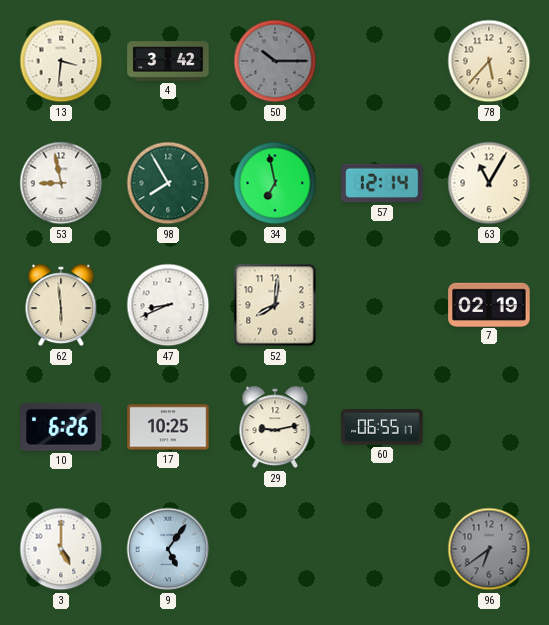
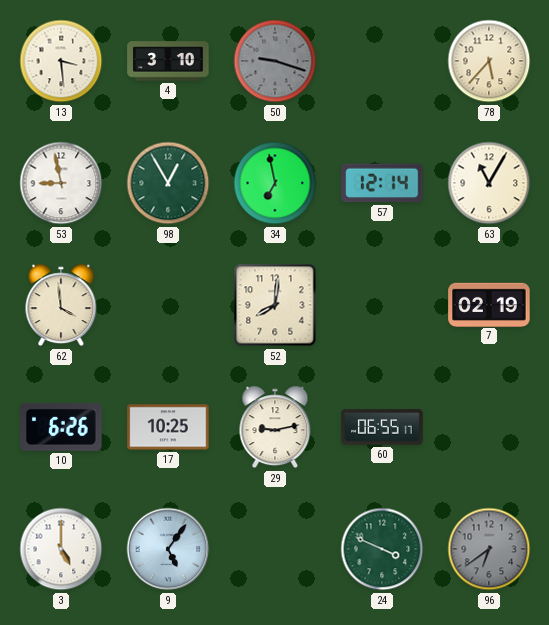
13: 3:31 -> 3:29
4: 3:42 -> 3:10
50: 10:15 -> 9:18
98: 7:55 -> 12:55
62: 5:59 -> 3:59
47: 8:41 -> none
24: none -> 3:49
